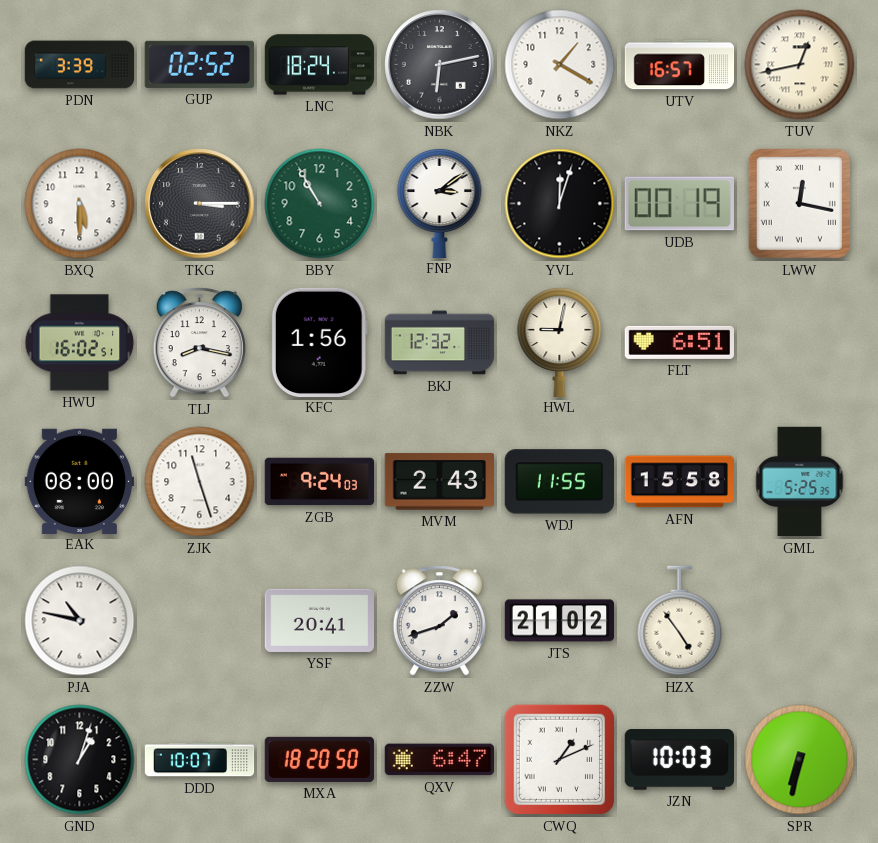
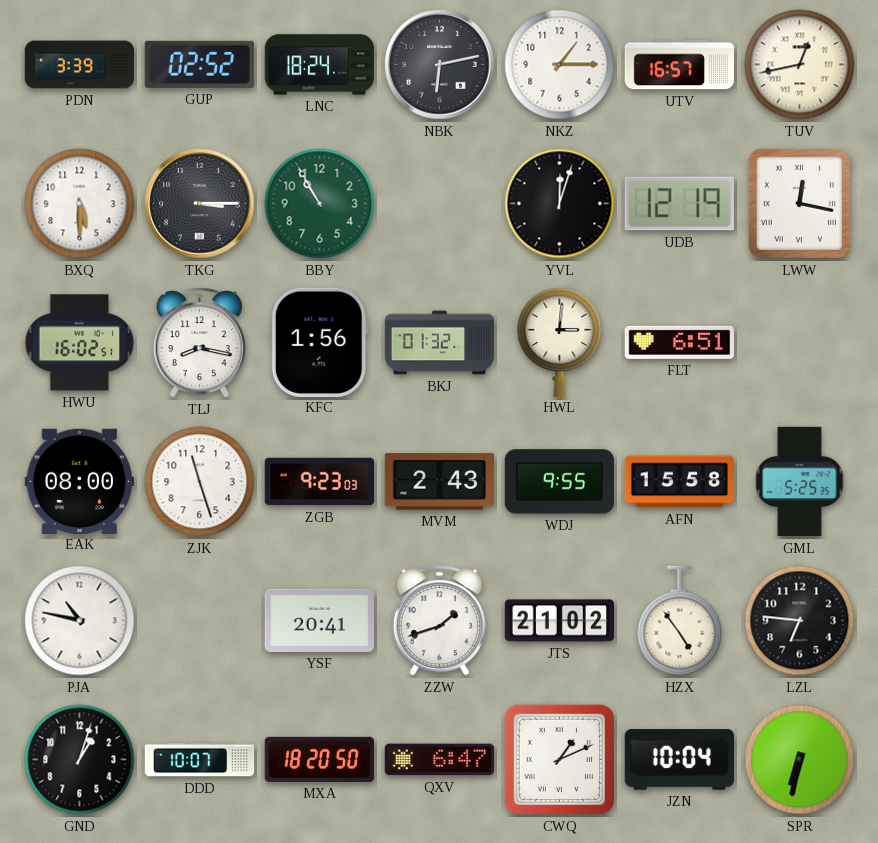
NKZ: 1:20 -> 1:15
FNP: 3:09 -> none
UDB: 00:19 -> 12:19
BKJ: 12:32 -> 01:32
HWL: 9:02 -> 3:01
ZGB: 9:24 -> 9:23
WDJ: 11:55 -> 9:55
LZL: none -> 6:46
JZN: 10:03 -> 10:04
